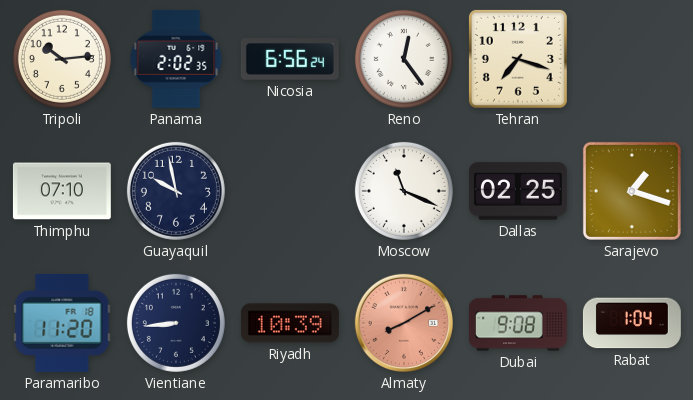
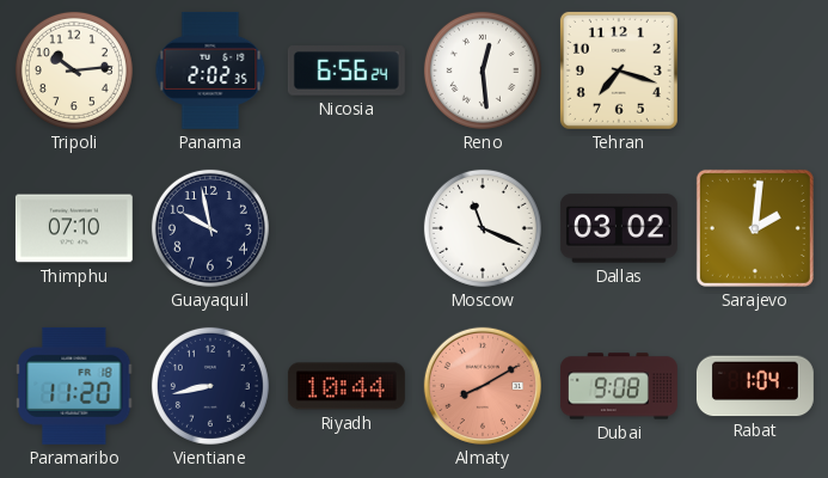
Reno: 12:24 -> 12:29
Dallas: 02:25 -> 03:02
Sarajevo: 1:18 -> 2:01
Vientiane: 8:44 -> 8:43
Riyadh: 10:39 -> 10:44
